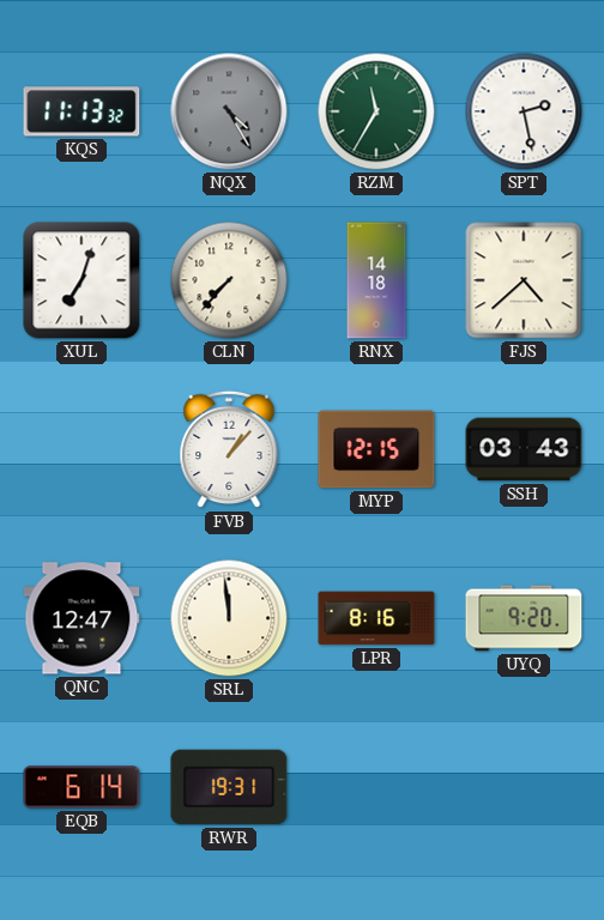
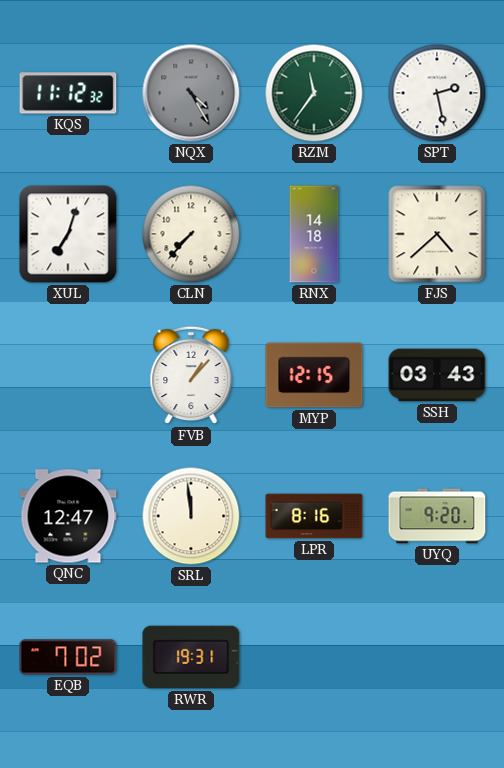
KQS: 11:13 -> 11:12
RZM: 11:35 -> 11:36
EQB: 6:14 -> 7:02
